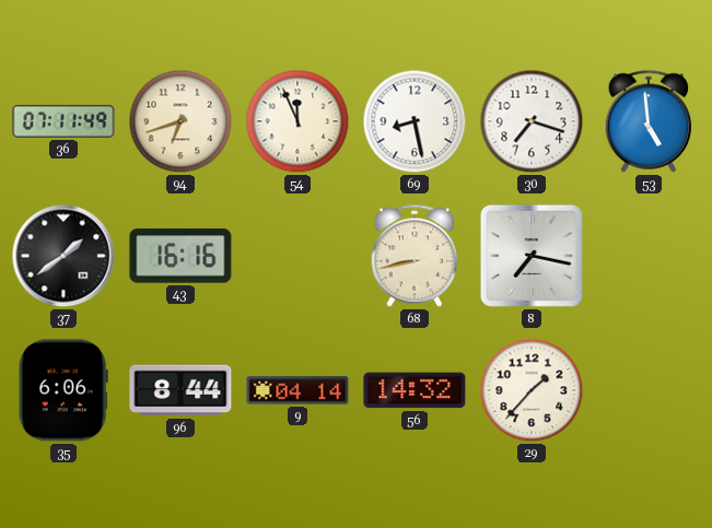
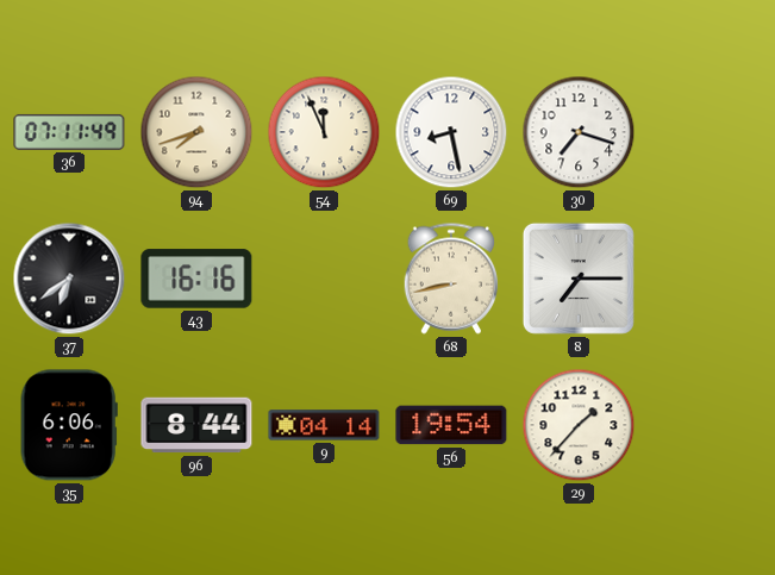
94: 6:42 -> 7:42
53: 4:59 -> none
37: 1:39 -> 6:39
8: 7:17 -> 7:15
56: 14:32 -> 19:54
